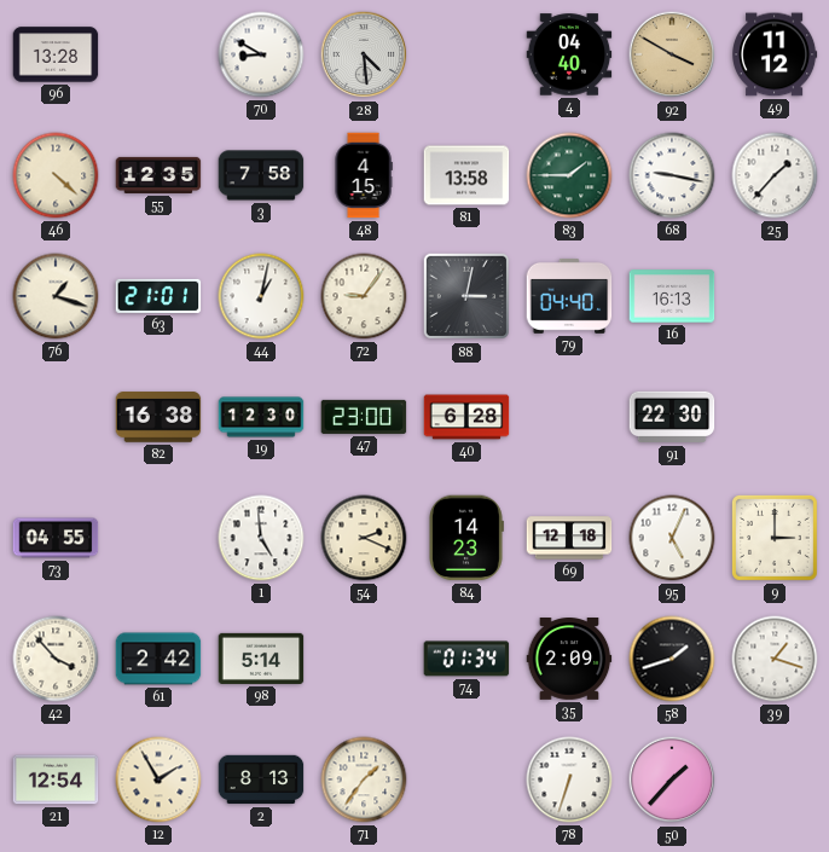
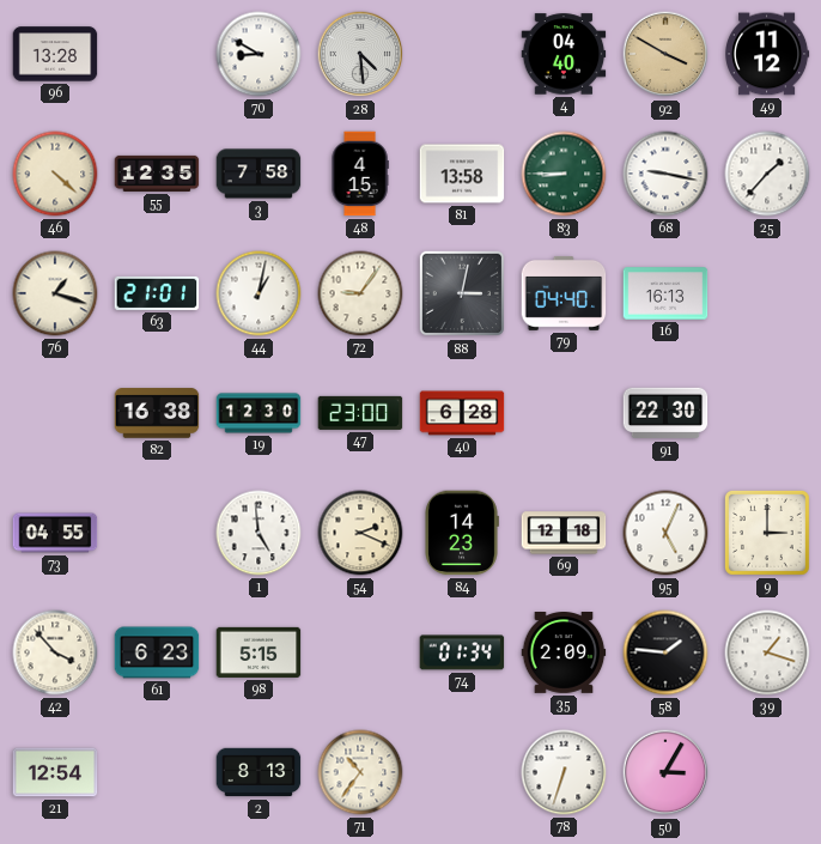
83: 1:45 -> 8:45
61: 2:42 -> 6:23
98: 5:14 -> 5:15
58: 1:42 -> 1:46
12: 1:55 -> none
71: 1:36 -> 10:36
50: 1:37 -> 3:05
